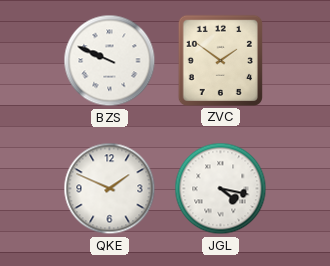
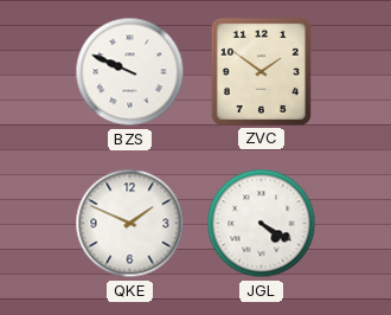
JGL: 4:17 -> 4:20
